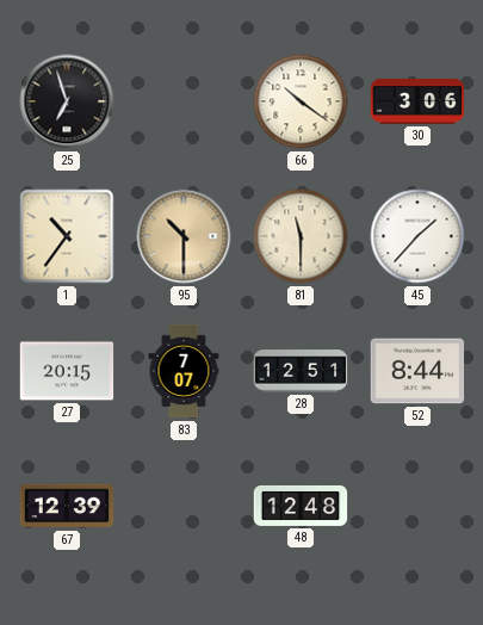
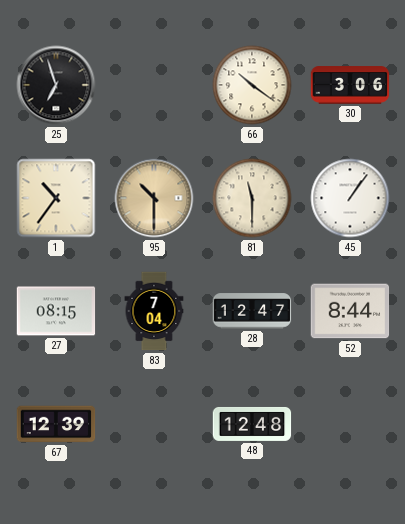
45: 1:37 -> 1:06
27: 20:15 -> 08:15
83: 7:07 -> 7:04
28: 12:51 -> 12:47
